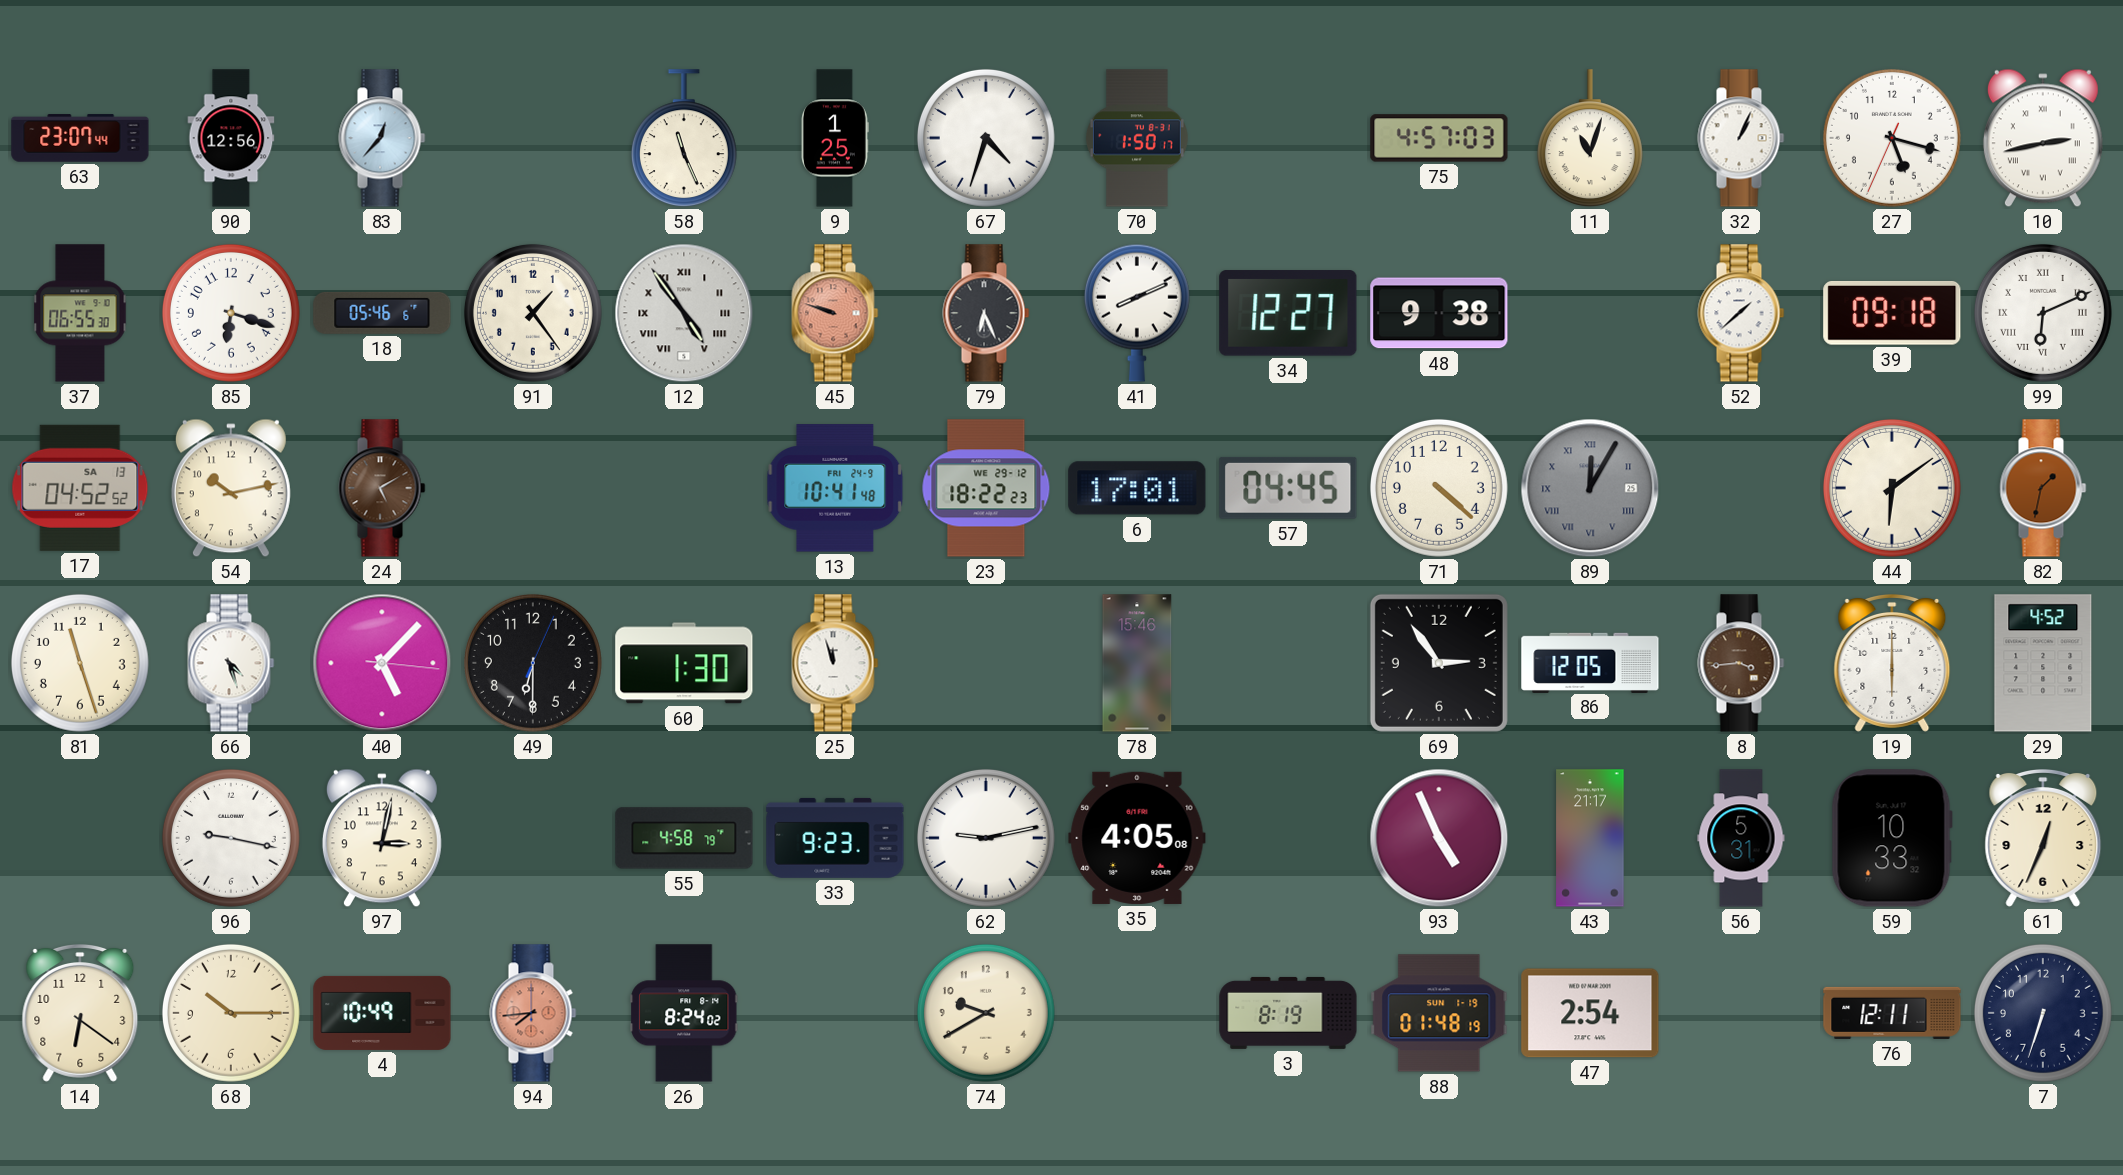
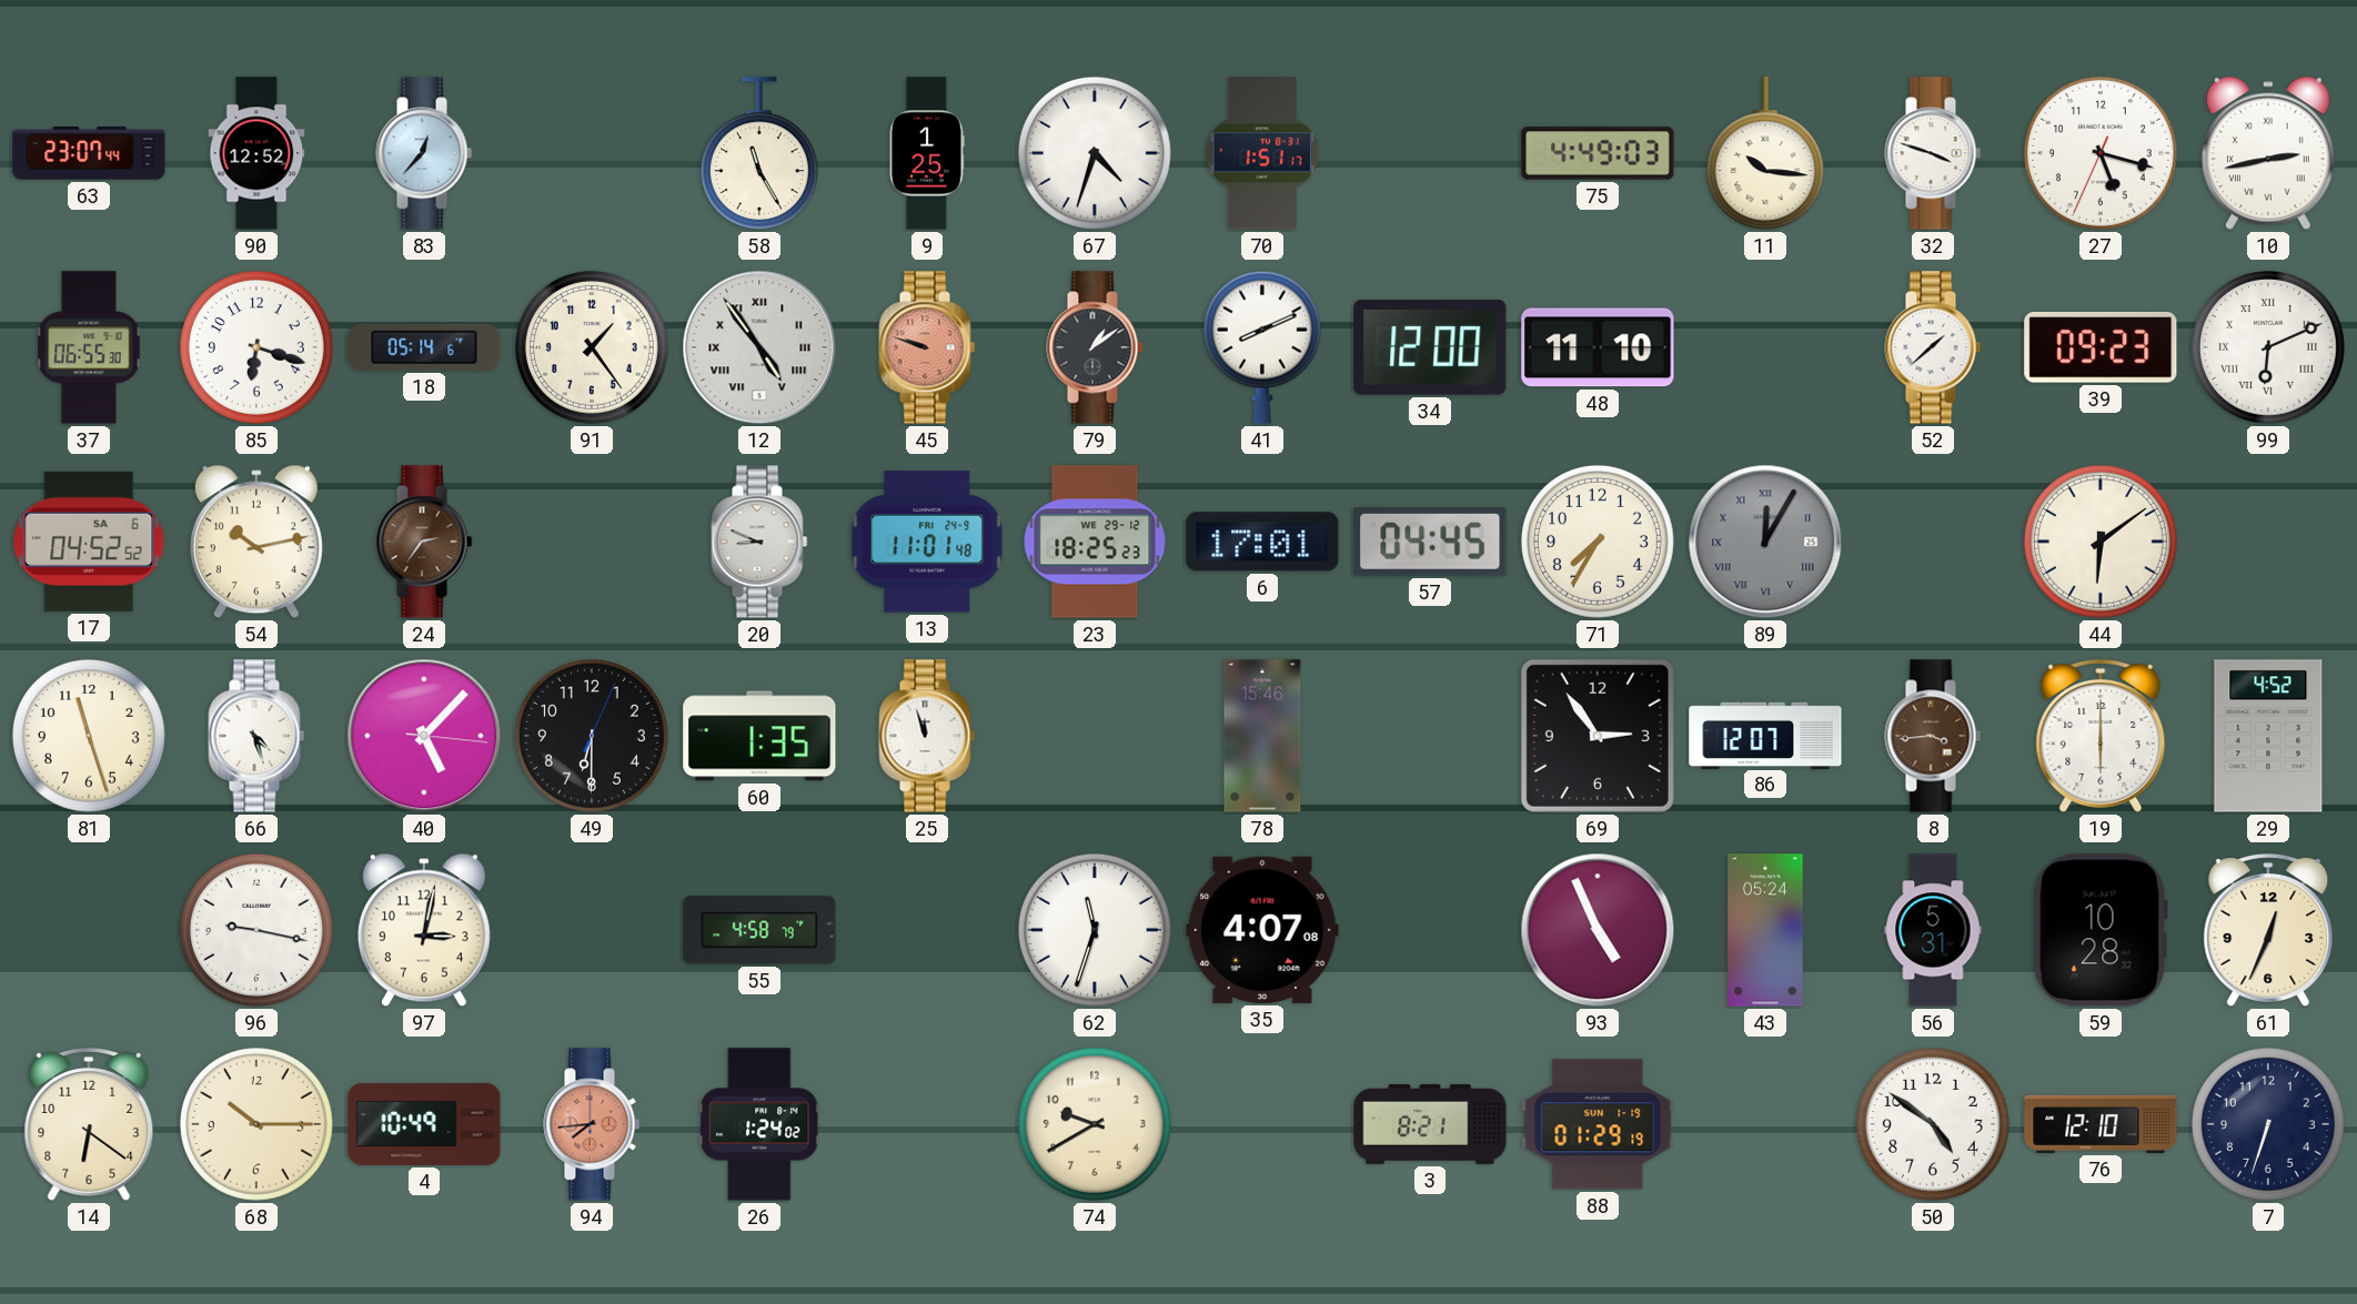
90: 12:56 -> 12:52
58: 11:26 -> 11:25
70: 1:50 -> 1:51
75: 4:57 -> 4:49
11: 11:03 -> 10:16
32: 1:04 -> 3:48
18: 05:46 -> 05:14
79: 6:26 -> 1:09
34: 12:27 -> 12:00
48: 9:38 -> 11:10
39: 09:18 -> 09:23
17 date: SA 13 -> SA 6
24: 5:10 -> 2:36
20: none -> 8:49
13: 10:41 -> 11:01
23: 18:22 -> 18:25
71: 4:22 -> 7:35
82: 1:32 -> none
60: 1:30 -> 1:35
86: 12:05 -> 12:07
33: 9:23 -> none
62: 9:13 -> 11:33
35: 4:05 -> 4:07
43: 21:17 -> 05:24
59: 10:33 -> 10:28
26: 8:24 -> 1:24
3: 8:19 -> 8:21
88: 01:48 -> 01:29
47: 2:54 -> none
50: none -> 4:51
76: 12:11 -> 12:10
